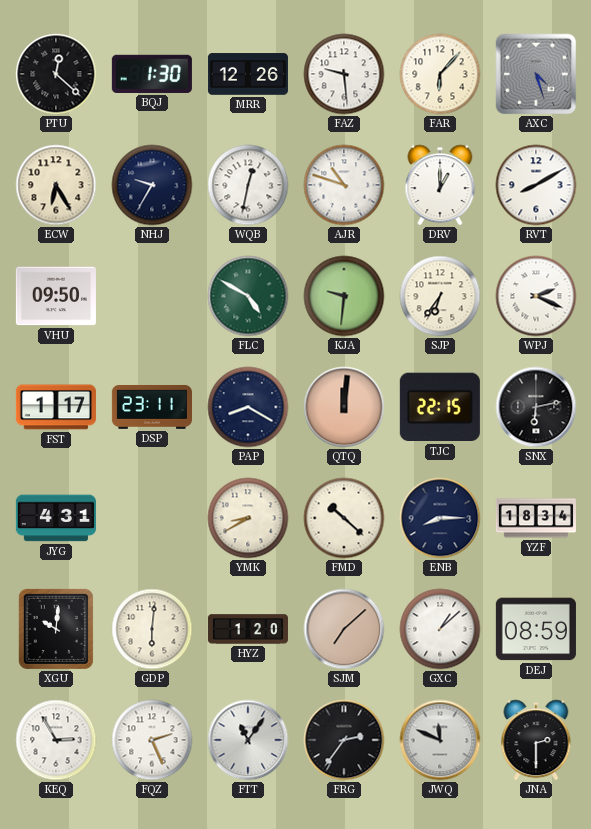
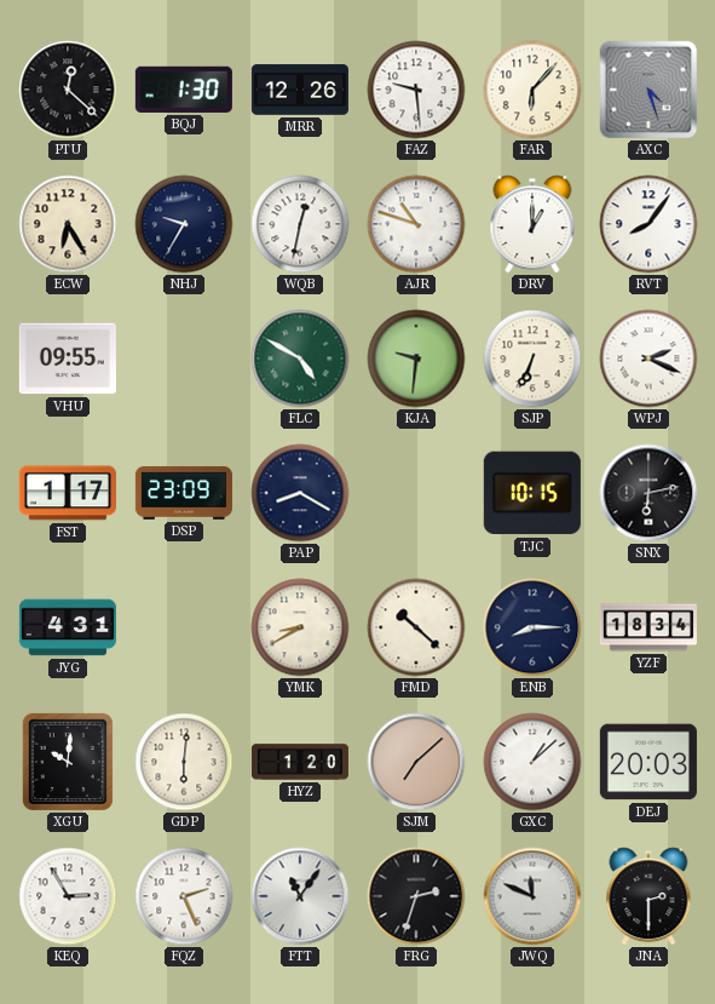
RVT: 8:10 -> 8:06
VHU: 09:50 -> 09:55
SJP: 6:36 -> 6:34
DSP: 23:11 -> 23:09
QTQ: 12:01 -> none
TJC: 22:15 -> 10:15
DEJ: 08:59 -> 20:03
FRG: 2:36 -> 2:33
